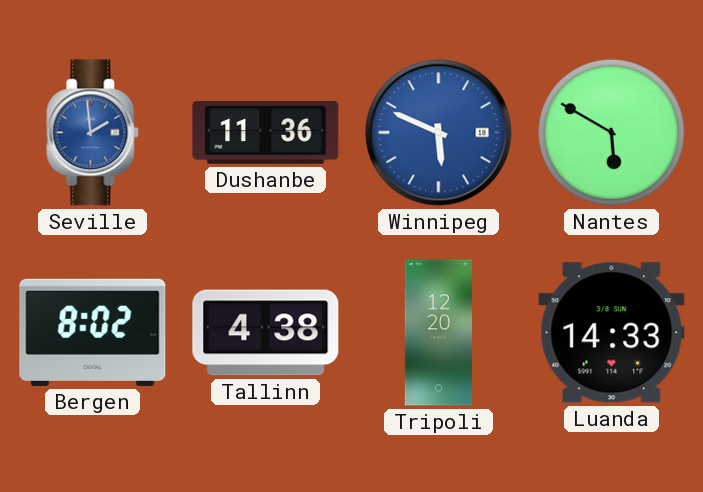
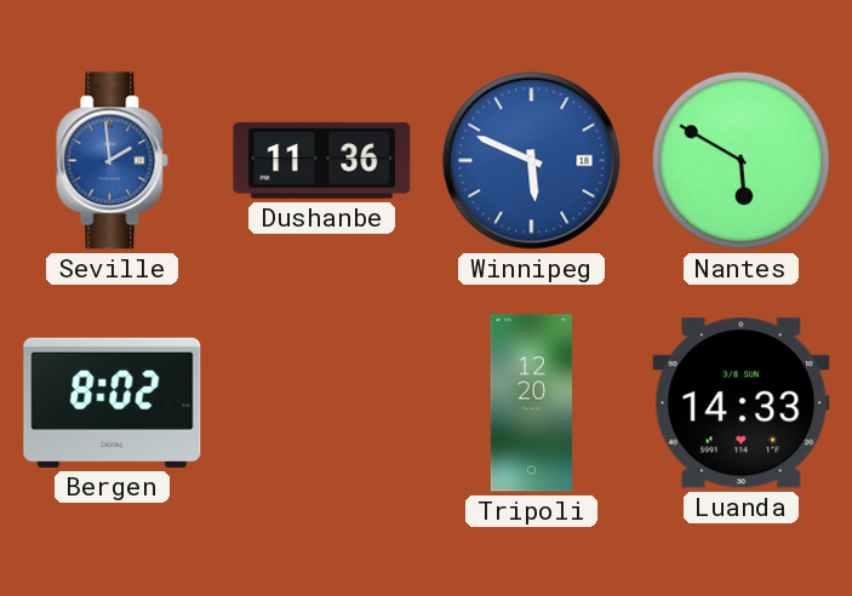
Tallinn: 4:38 -> none
